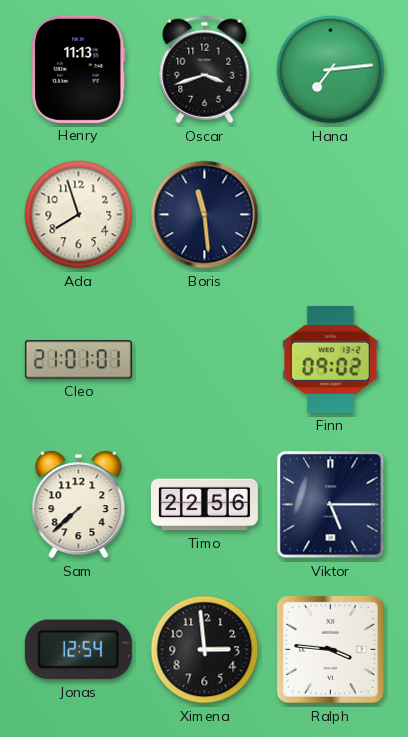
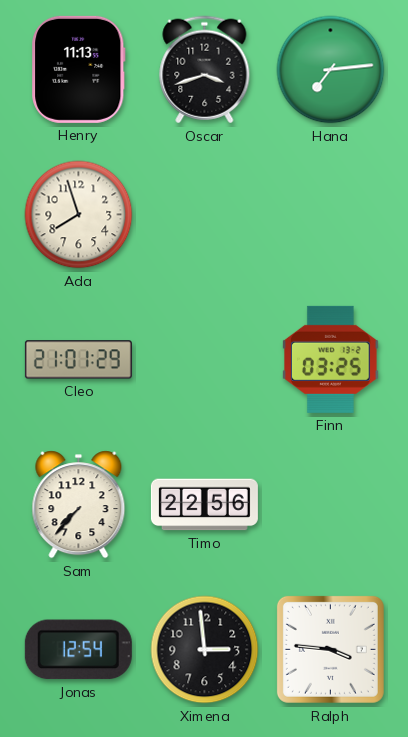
Boris: 11:29 -> none
Cleo: 21:01:01 -> 21:01:29
Finn: 09:02 -> 03:25
Sam: 7:38 -> 7:37
Viktor: 5:15 -> none
